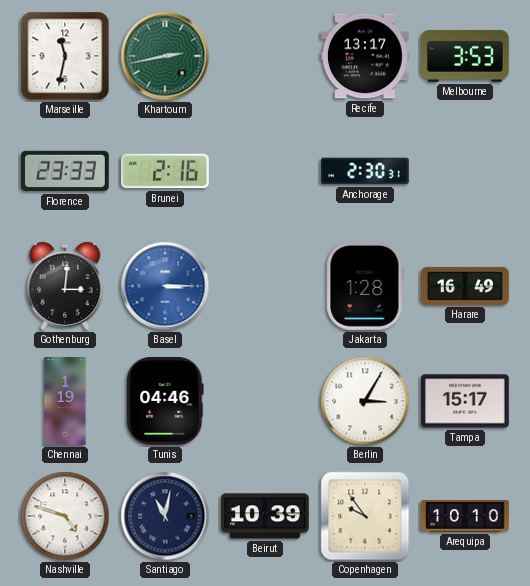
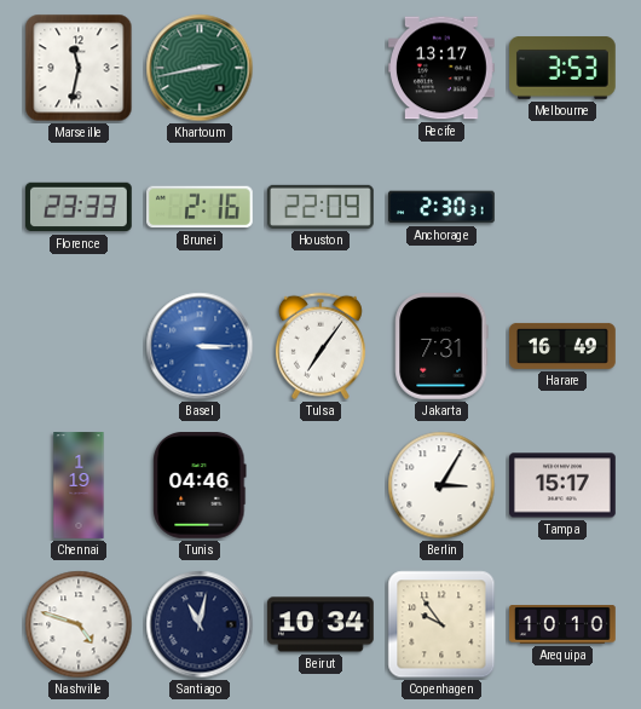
Houston: none -> 22:09
Gothenburg: 3:01 -> none
Tulsa: none -> 7:06
Jakarta: 1:28 -> 7:31
Beirut: 10:39 -> 10:34
